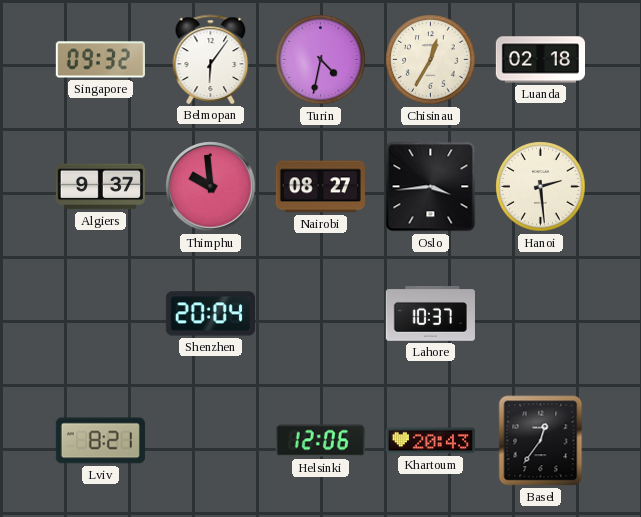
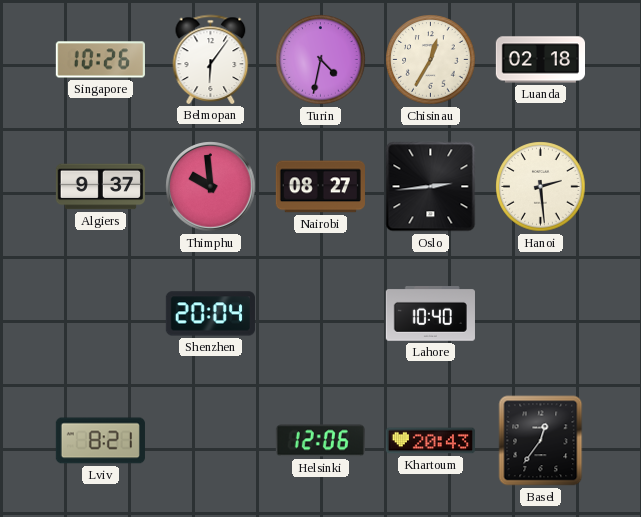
Singapore: 09:32 -> 10:26
Oslo: 3:44 -> 2:44
Lahore: 10:37 -> 10:40
